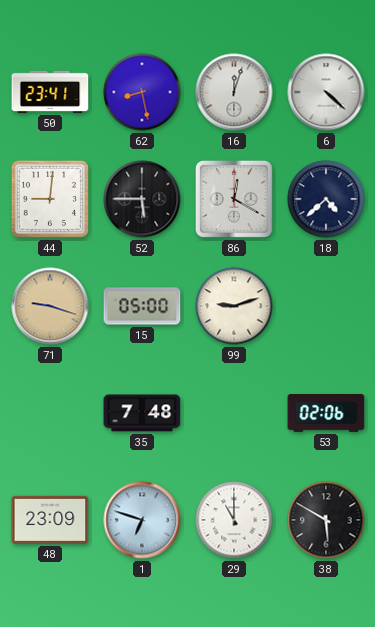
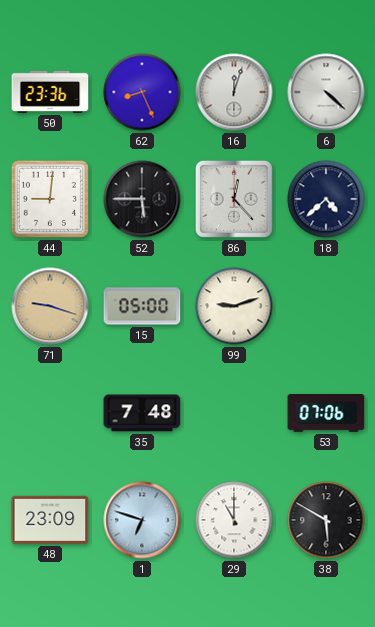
50: 23:41 -> 23:36
62: 8:28 -> 8:26
86: 12:20 -> 12:23
53: 02:06 -> 07:06
